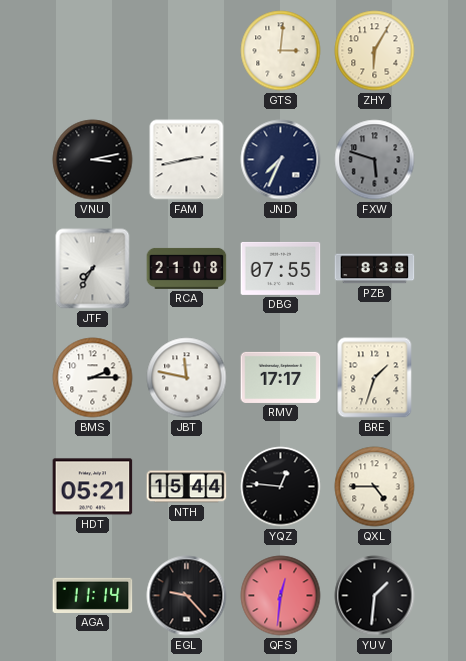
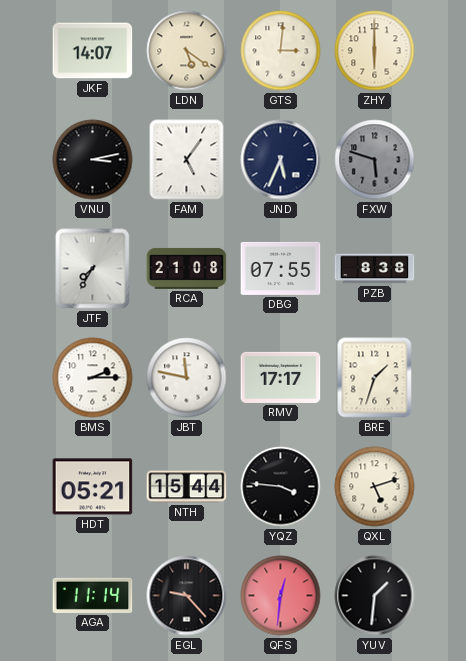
JKF: none -> 14:07
LDN: none -> 5:21
ZHY: 6:05 -> 6:00
FAM: 2:43 -> 5:06
JND: 7:34 -> 5:34
YQZ: 12:46 -> 3:46
QXL: 4:45 -> 5:12
